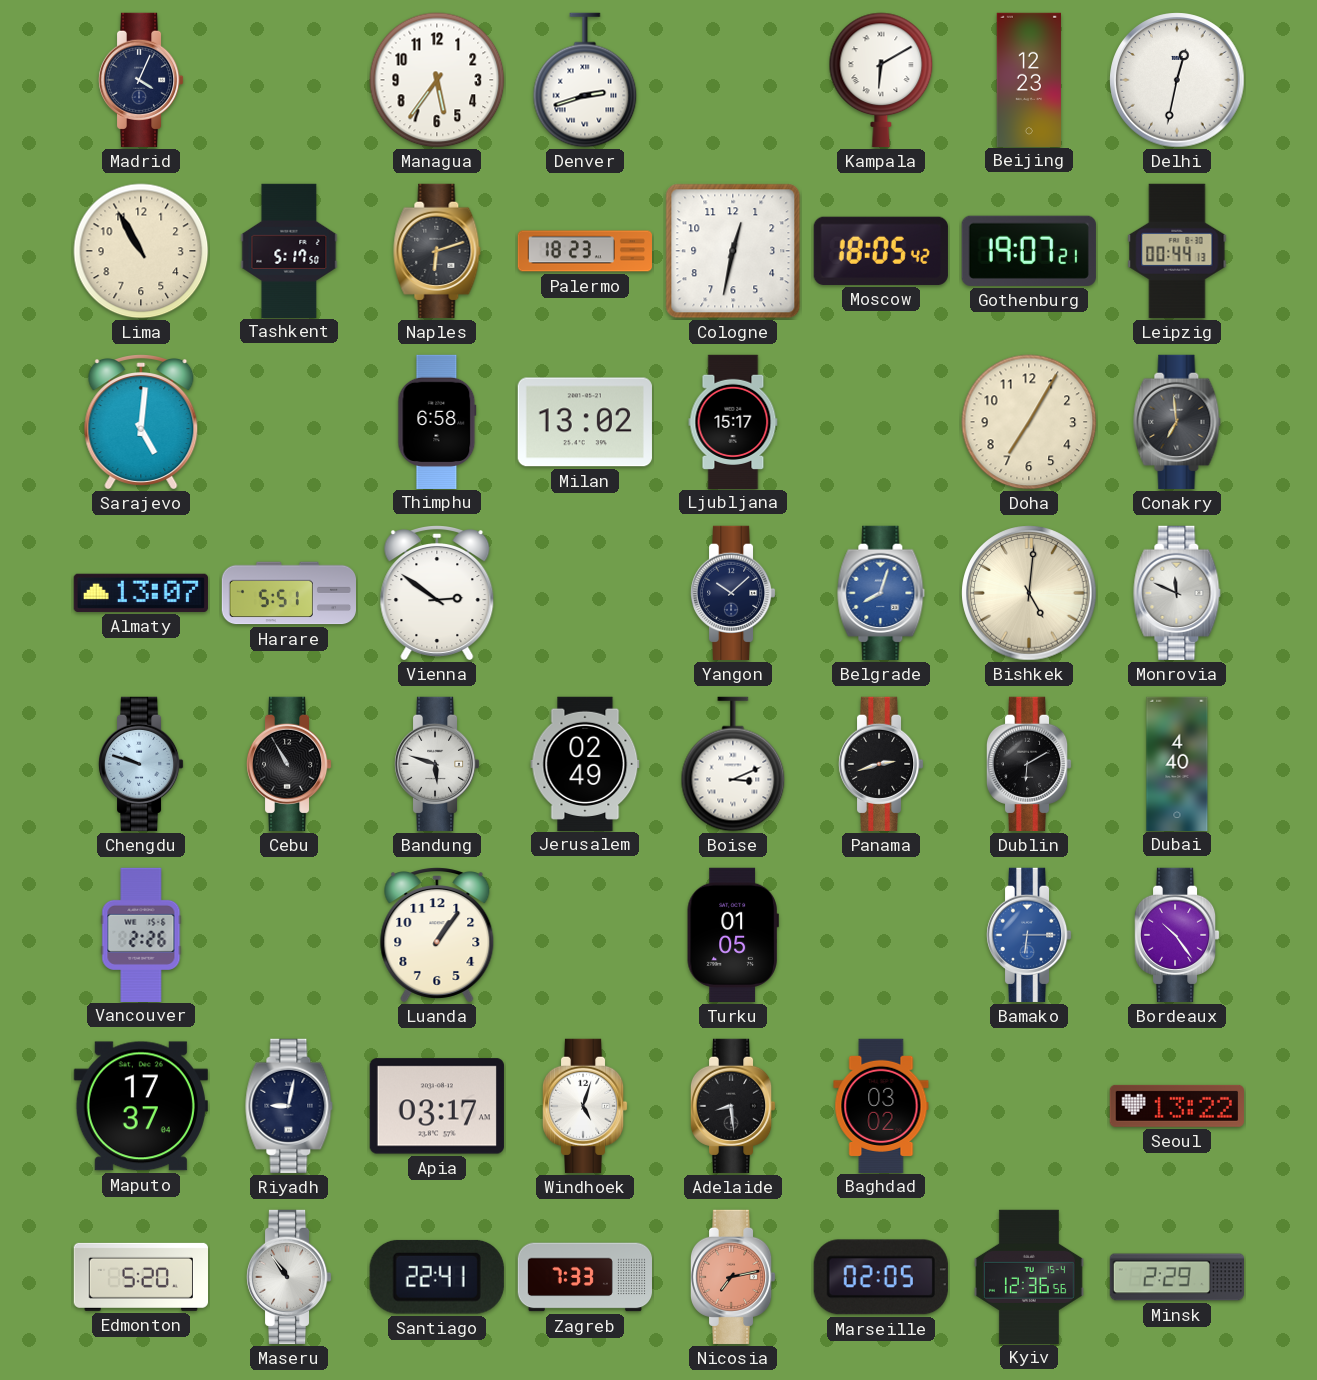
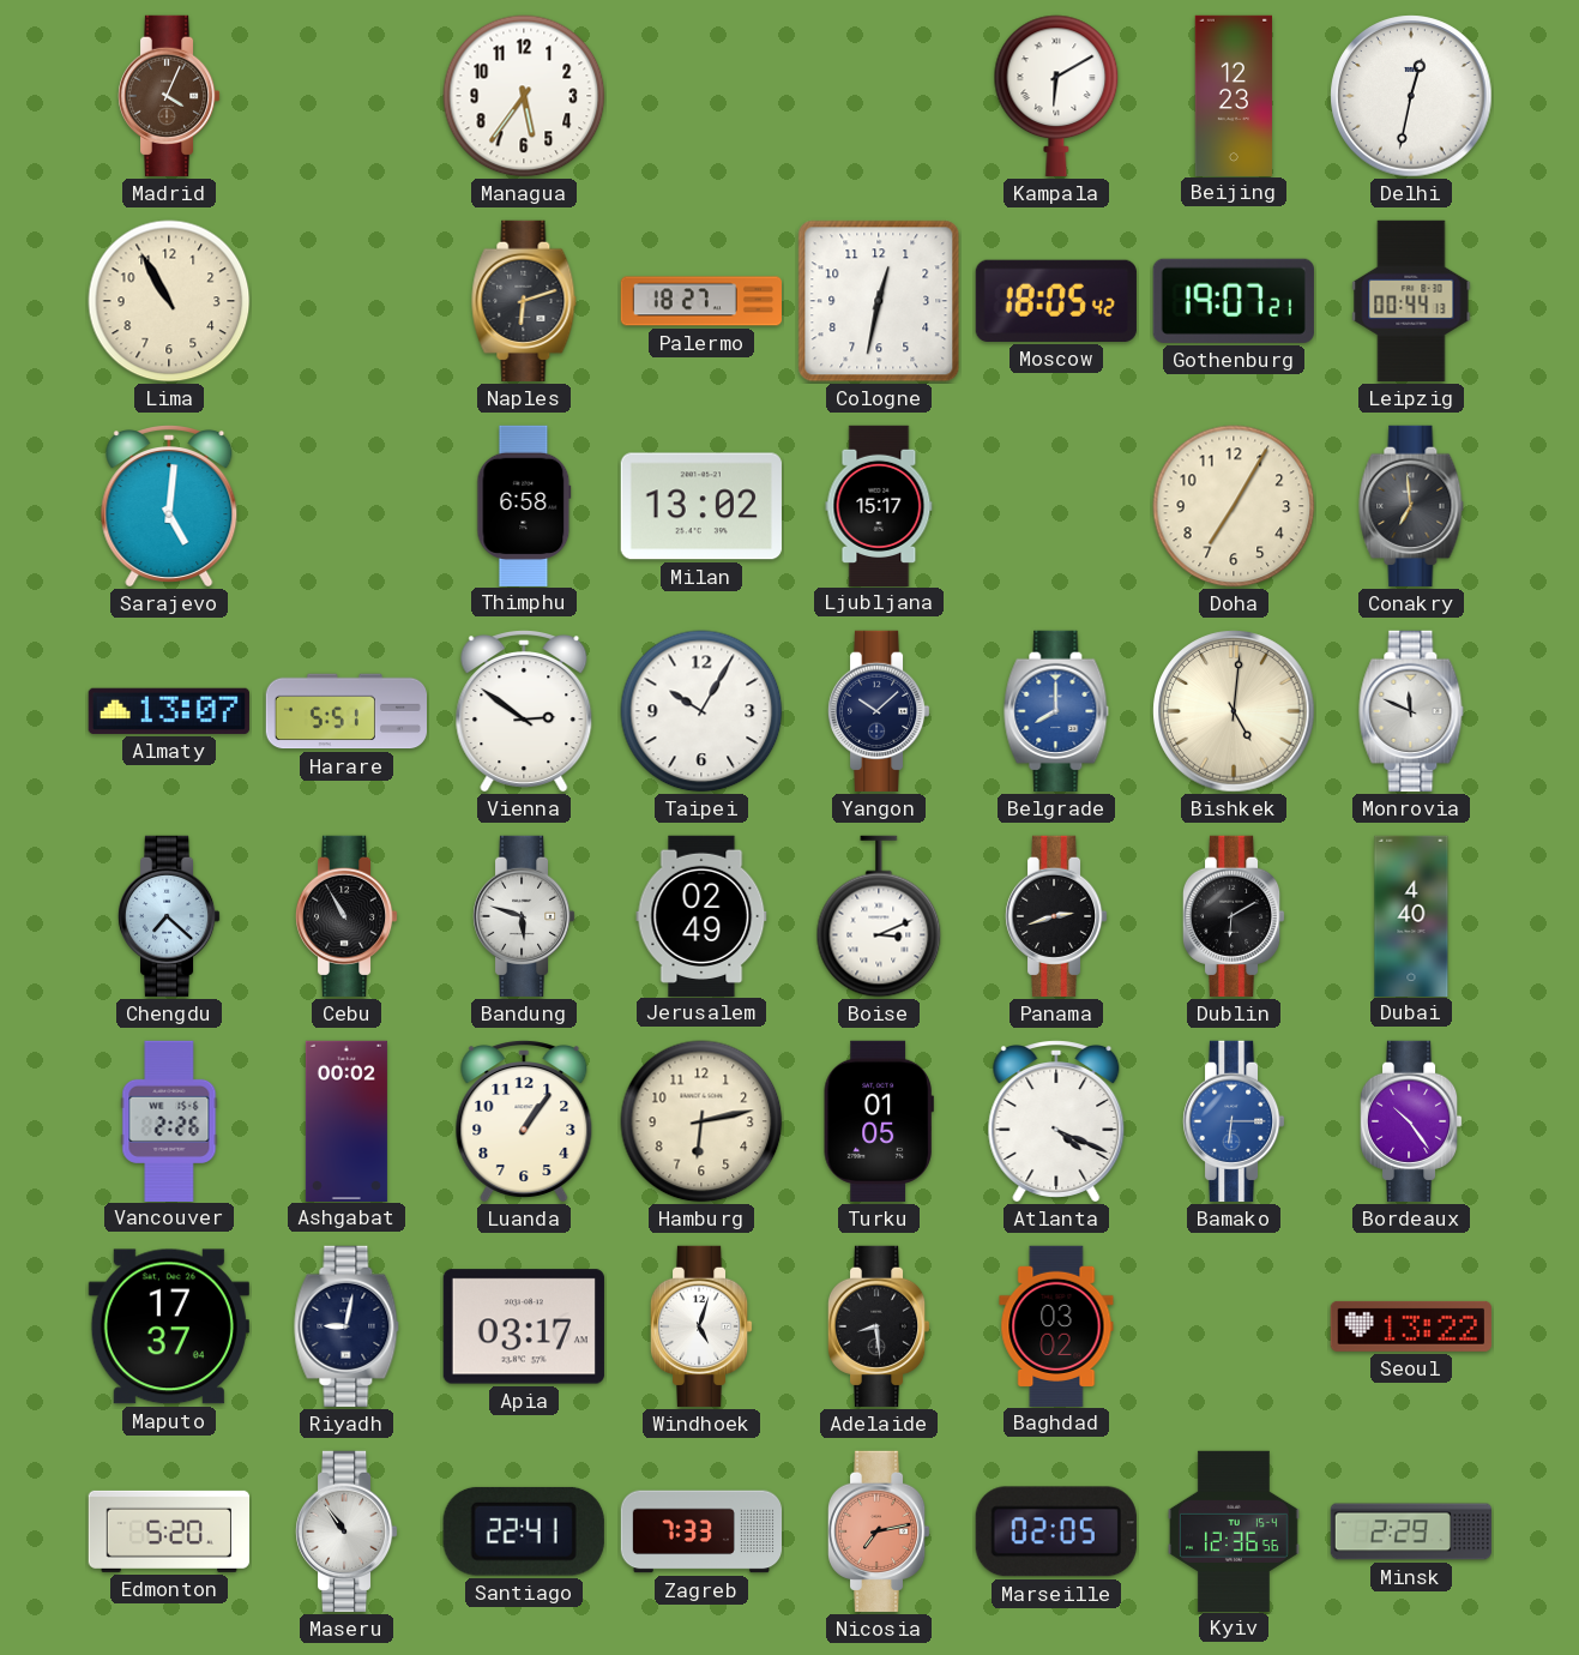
Madrid dial: navy -> brown
Denver: 2:42 -> none
Tashkent: 5:17 -> none
Palermo: 18:23 -> 18:27
Taipei: none -> 10:05
Belgrade: 8:03 -> 8:00
Chengdu: 9:48 -> 7:22
Ashgabat: none -> 00:02
Hamburg: none -> 6:13
Atlanta: none -> 4:19
